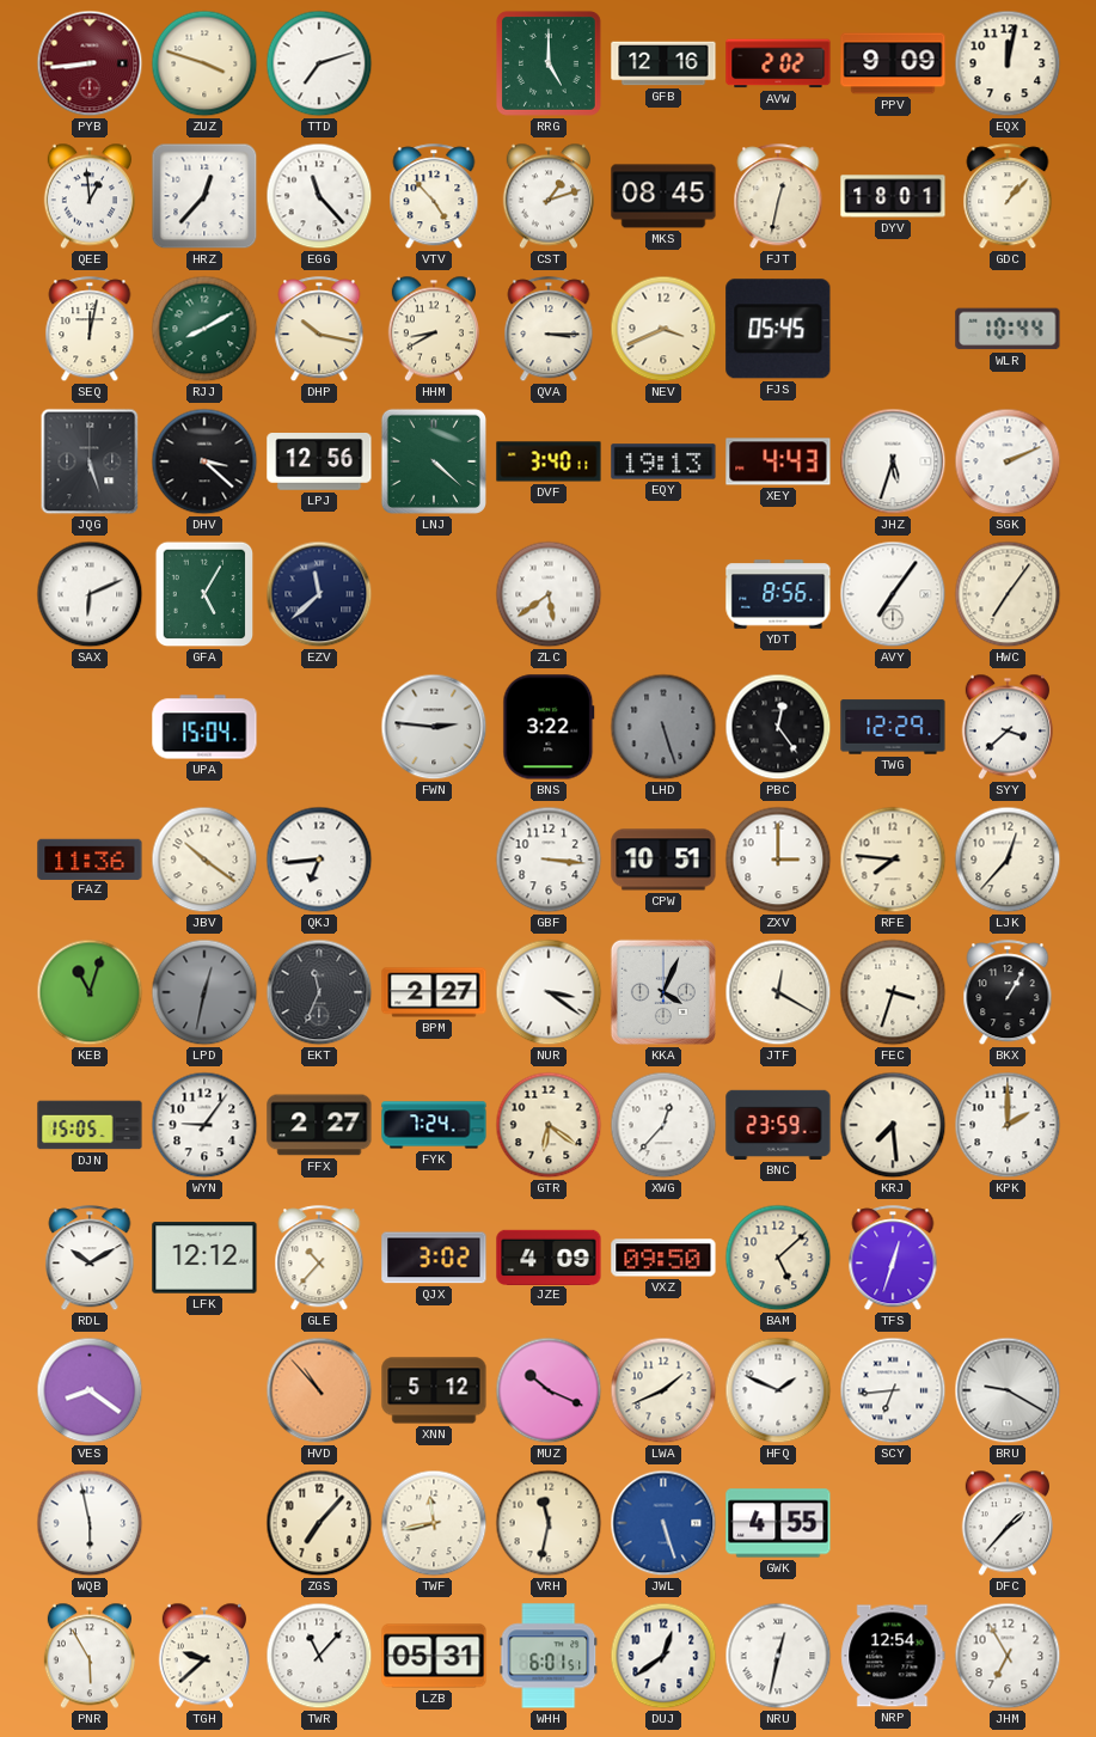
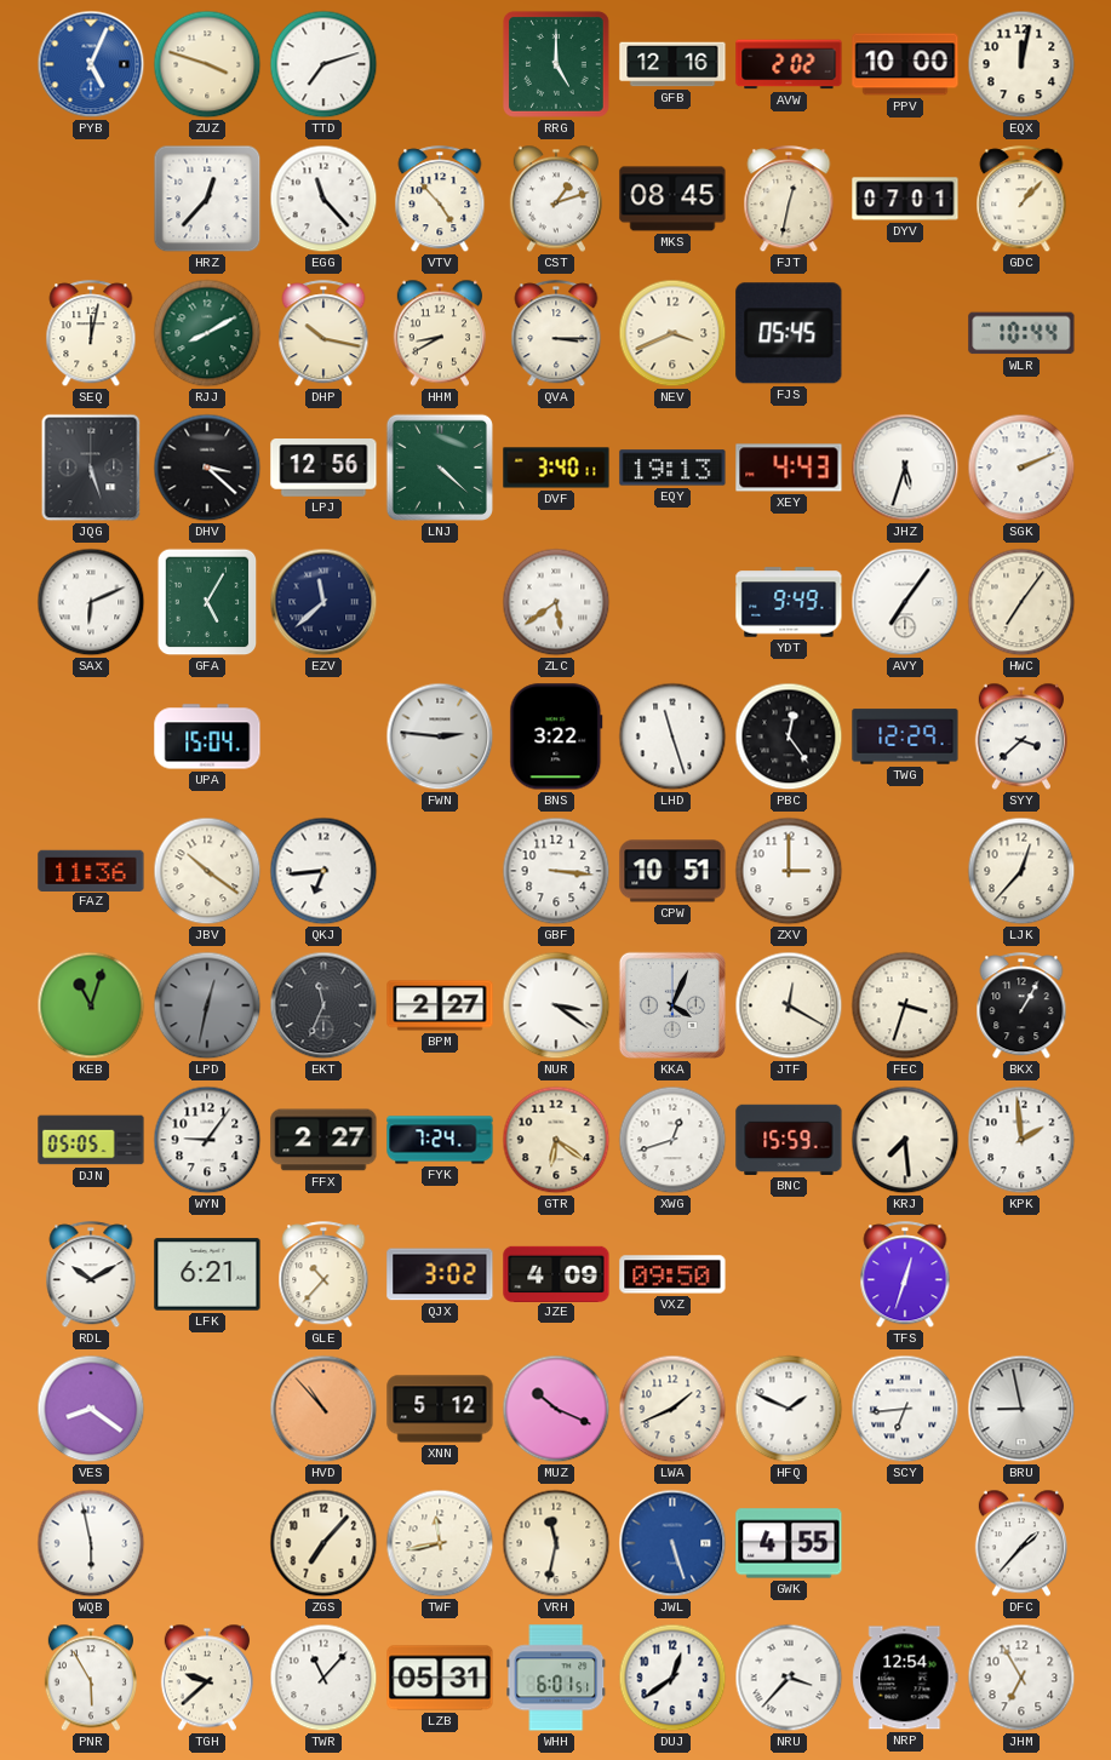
PYB: 8:44 -> 5:04
PYB dial: burgundy -> blue
PPV: 9:09 -> 10:00
QEE: 12:59 -> none
DYV: 18:01 -> 07:01
YDT: 8:56 -> 9:49
LHD: 5:27 -> 11:27
LHD dial: grey -> white
RFE: 7:46 -> none
DJN: 15:05 -> 05:05
XWG: 12:37 -> 12:42
BNC: 23:59 -> 15:59
KPK: 2:00 -> 1:59
LFK: 12:12 -> 6:21
BAM: 5:08 -> none
BRU: 9:20 -> 8:58
NRU: 12:32 -> 3:37
